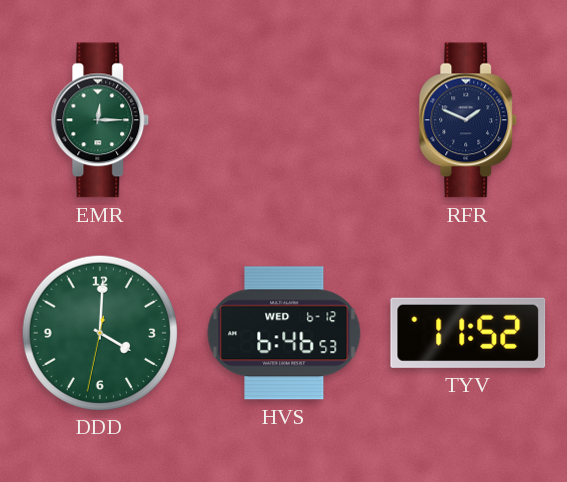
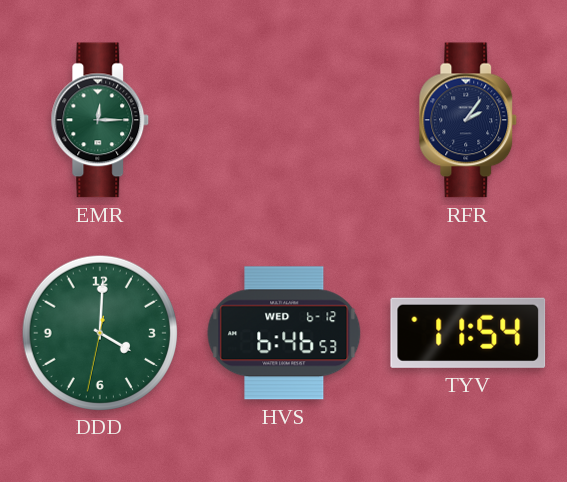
RFR: 1:49 -> 2:06
TYV: 11:52 -> 11:54
